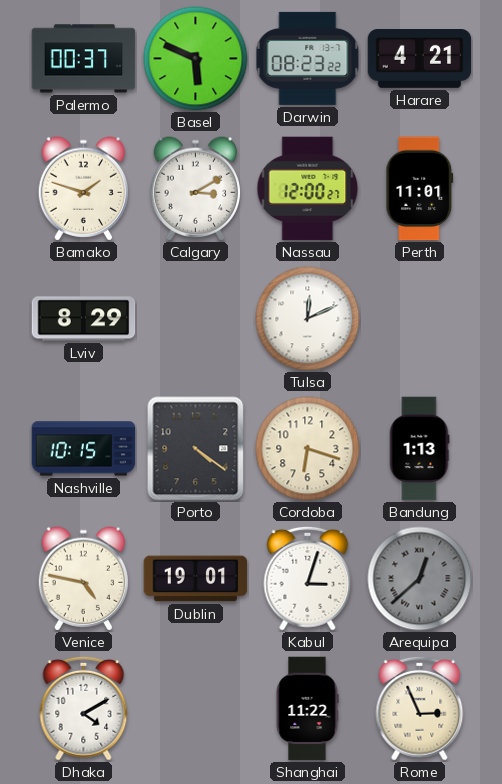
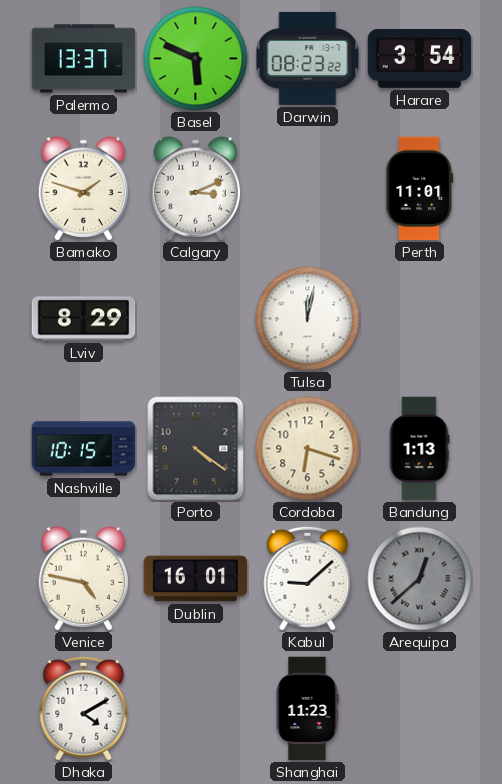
Palermo: 00:37 -> 13:37
Harare: 4:21 -> 3:54
Calgary: 3:10 -> 3:11
Nassau: 12:00 -> none
Tulsa: 12:11 -> 12:02
Dublin: 19:01 -> 16:01
Kabul: 3:03 -> 9:08
Shanghai: 11:22 -> 11:23
Rome: 2:56 -> none
